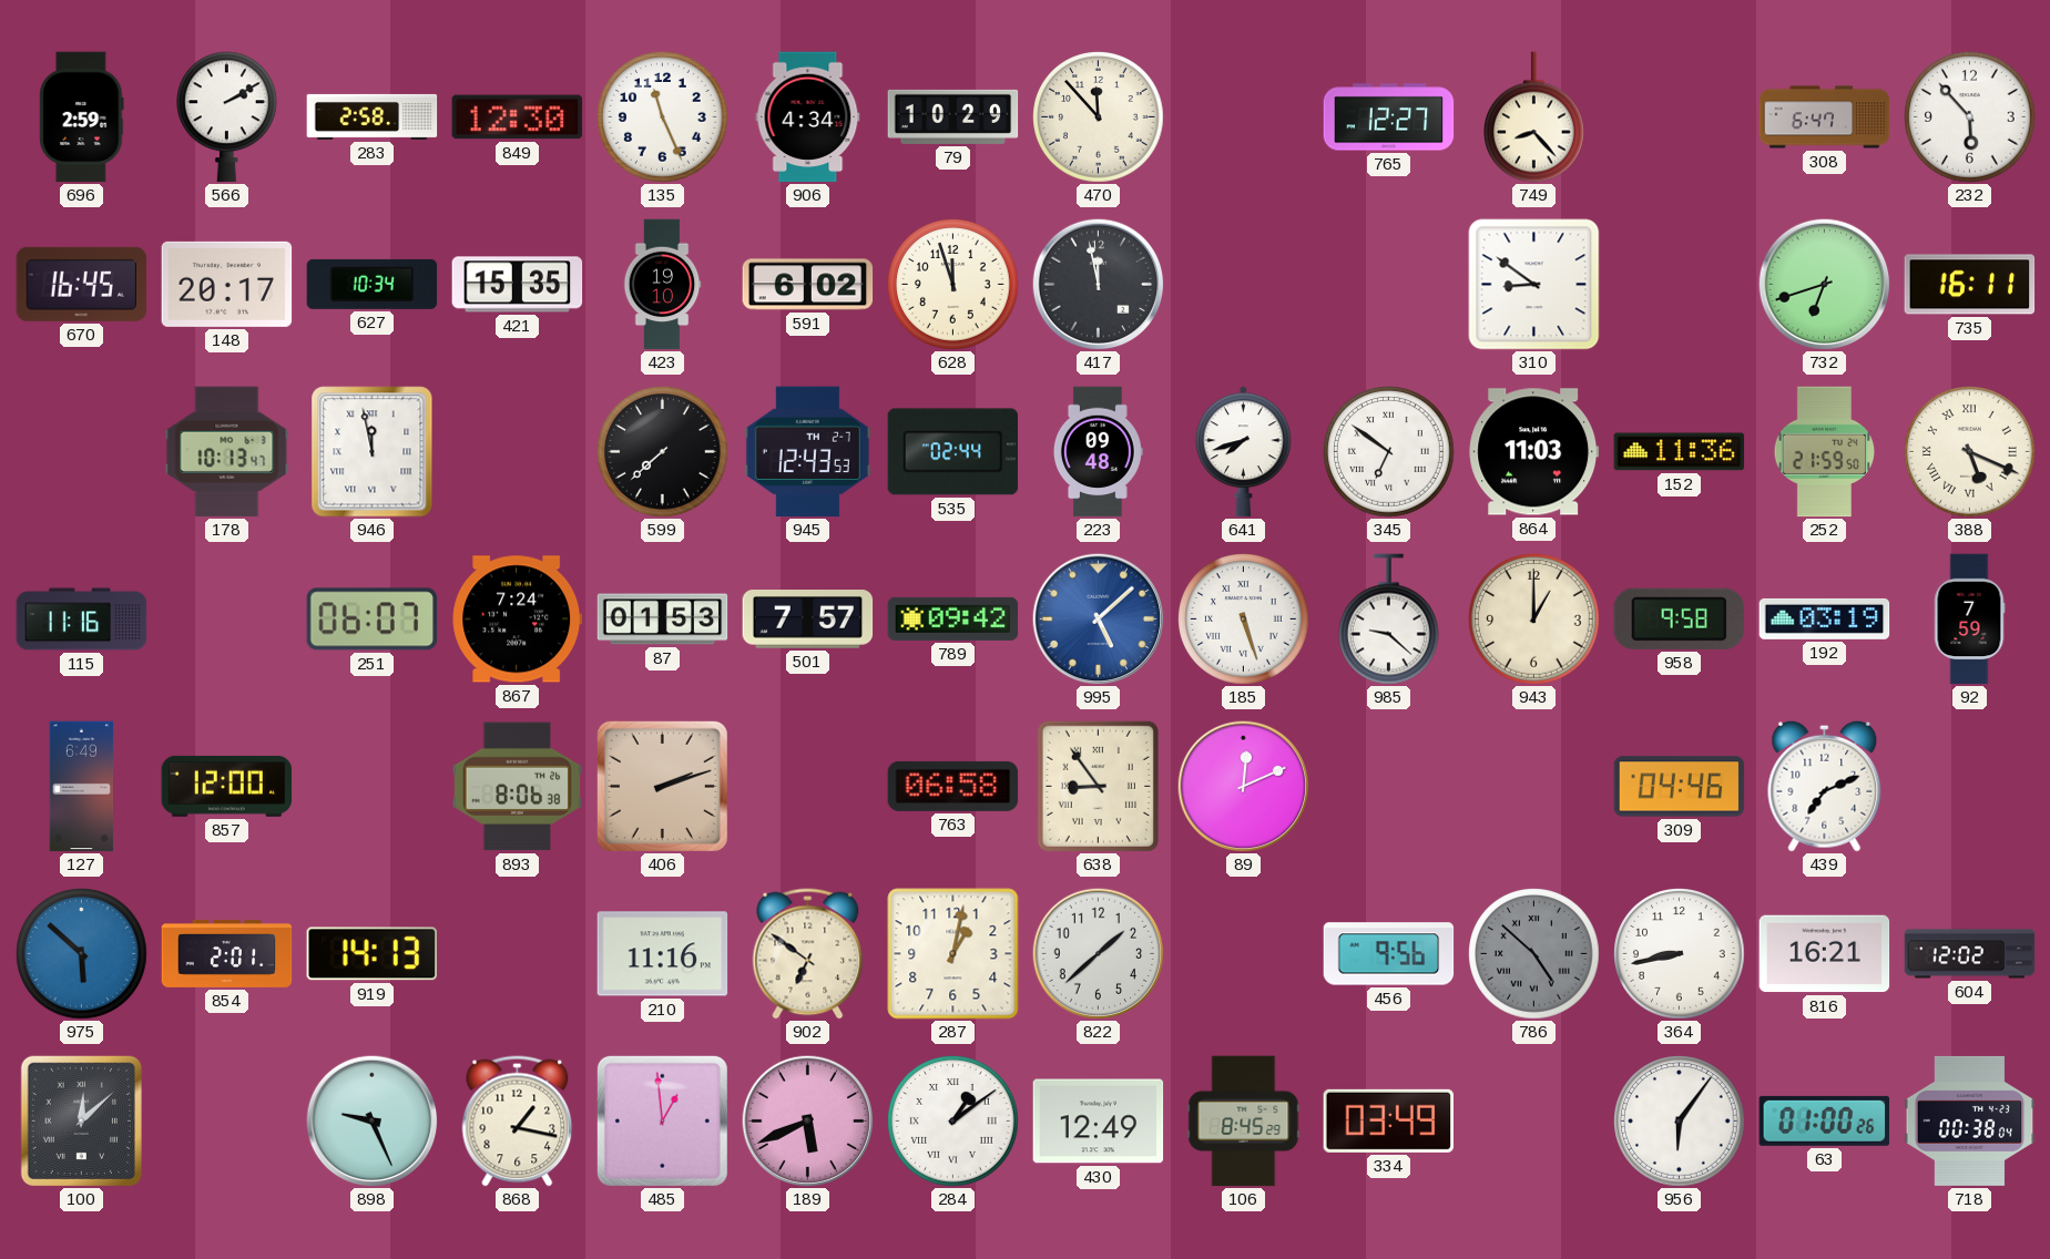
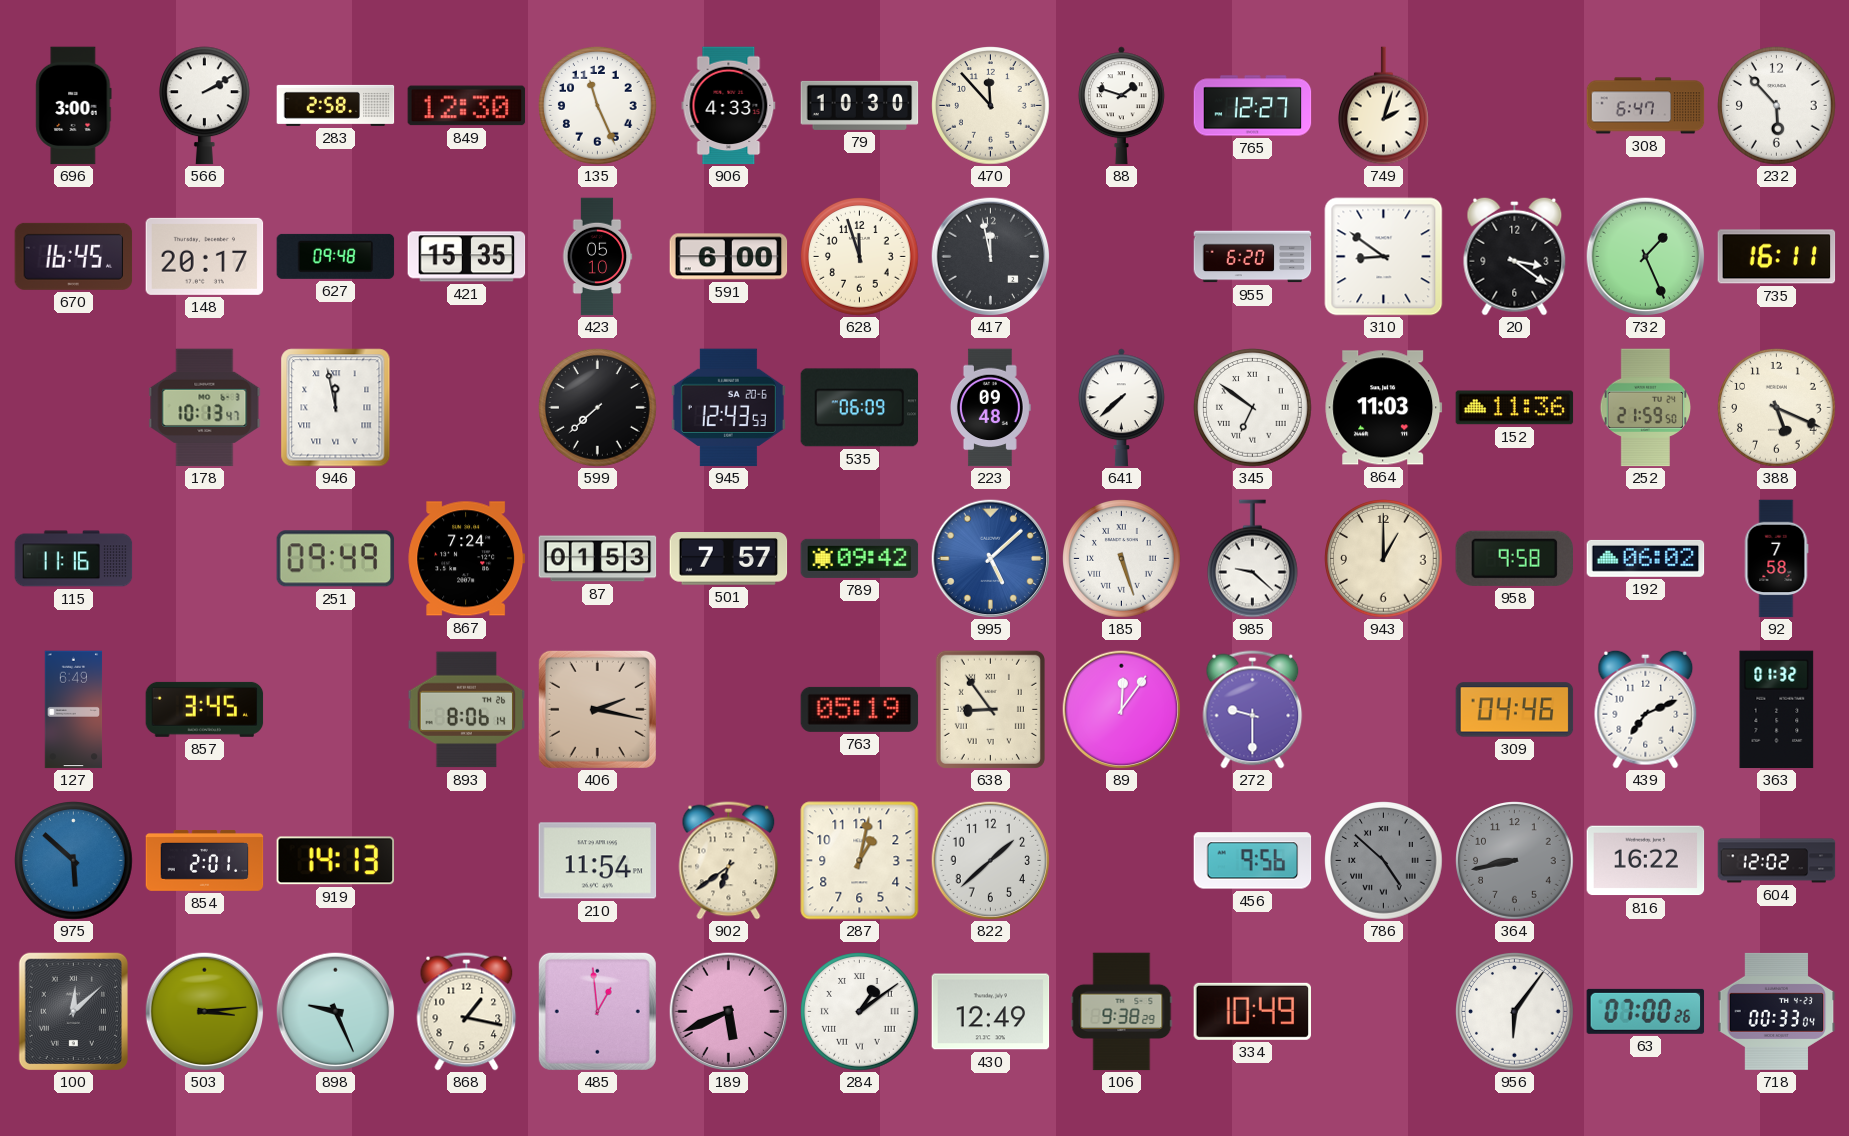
696: 2:59 -> 3:00
906: 4:34 -> 4:33
79: 10:29 -> 10:30
88: none -> 1:48
749: 8:23 -> 2:03
627: 10:34 -> 09:48
423: 19:10 -> 05:10
591: 6:02 -> 6:00
955: none -> 6:20
20: none -> 3:21
732: 6:42 -> 1:26
945 date: TH 2-7 -> SA 20-6
535: 02:44 -> 06:09
641: 7:42 -> 7:38
388 numerals: Roman -> Arabic
251: 06:07 -> 09:49
192: 03:19 -> 06:02
92: 7:59 -> 7:58
857: 12:00 -> 3:45
893: 8:06:38 -> 8:06:14
406: 2:12 -> 2:17
763: 06:58 -> 05:19
89: 12:11 -> 12:06
272: none -> 9:30
363: none -> 01:32
210: 11:16 -> 11:54
902: 6:51 -> 6:39
364 dial: white -> grey
816: 16:21 -> 16:22
503: none -> 3:14
106: 8:45 -> 9:38
334: 03:49 -> 10:49
63: 01:00 -> 07:00
718: 00:38 -> 00:33
